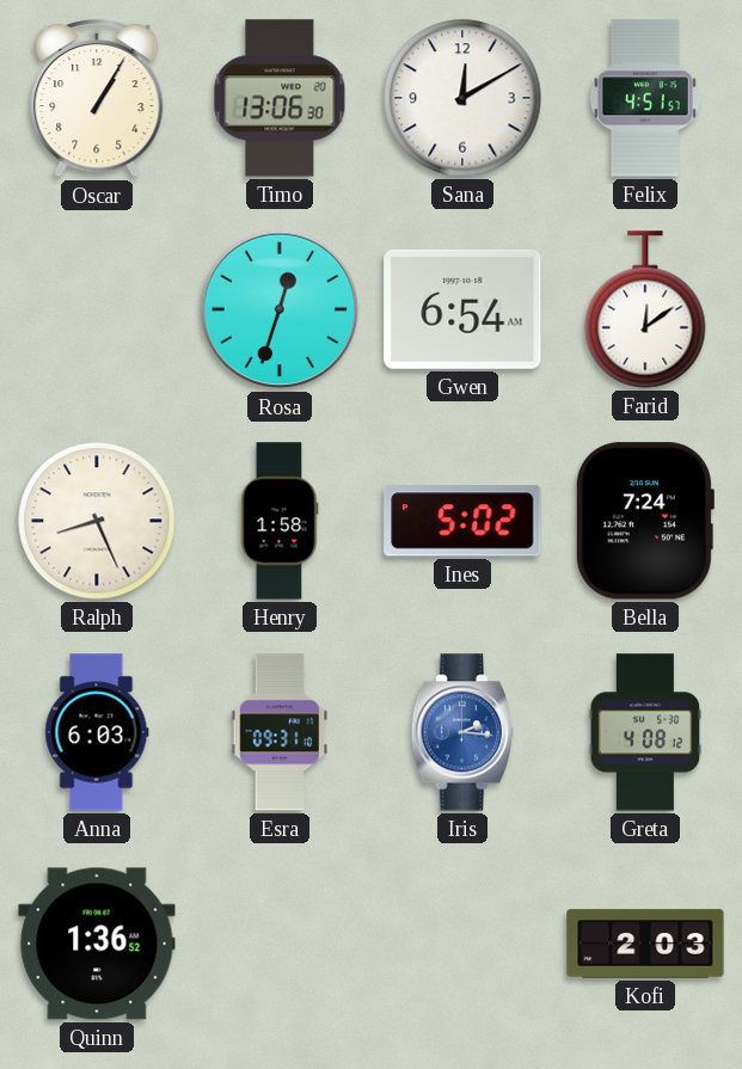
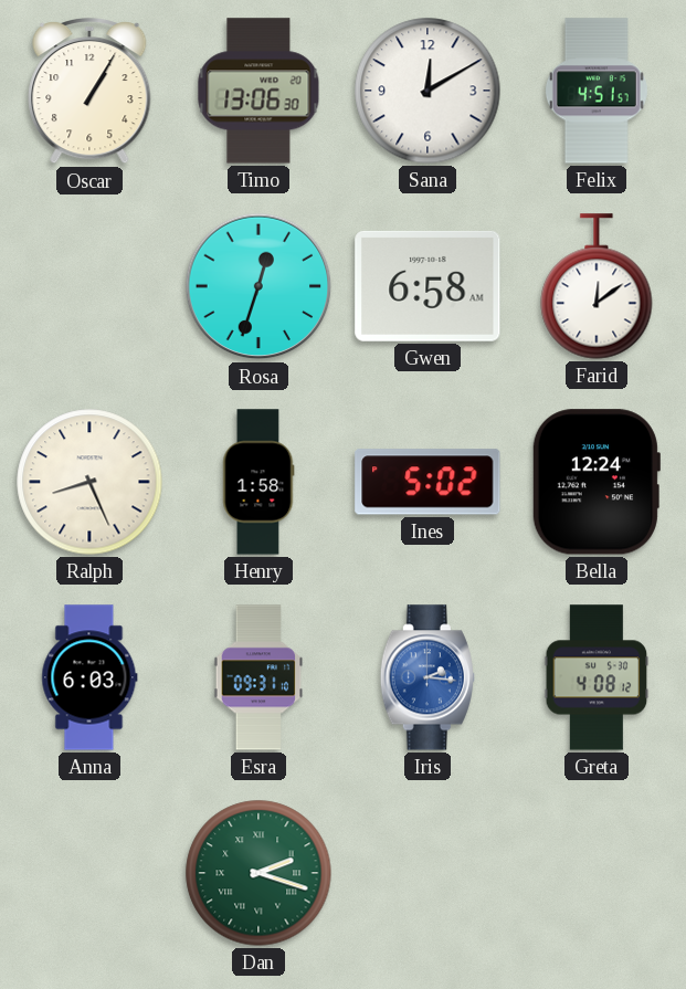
Gwen: 6:54 -> 6:58
Bella: 7:24 -> 12:24
Quinn: 1:36 -> none
Dan: none -> 2:18
Kofi: 2:03 -> none
